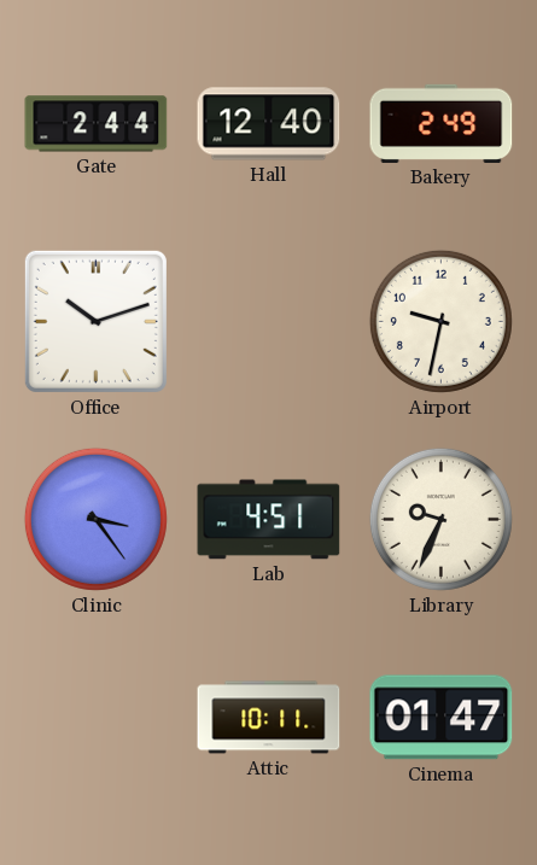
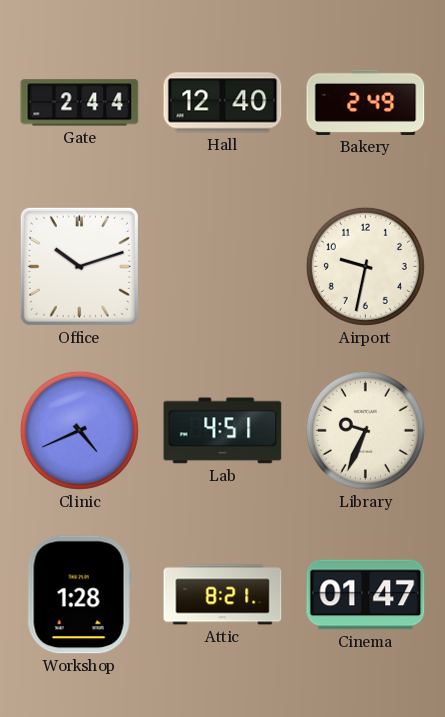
Clinic: 3:24 -> 4:41
Workshop: none -> 1:28
Attic: 10:11 -> 8:21
